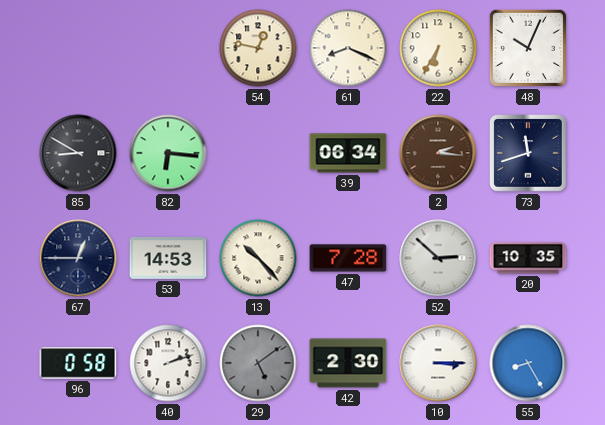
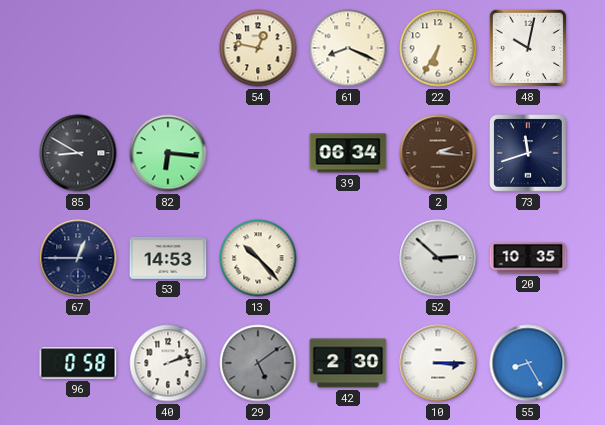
48: 10:04 -> 10:02
47: 7:28 -> none
